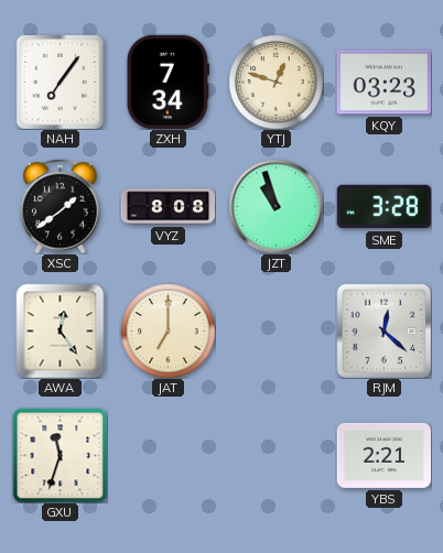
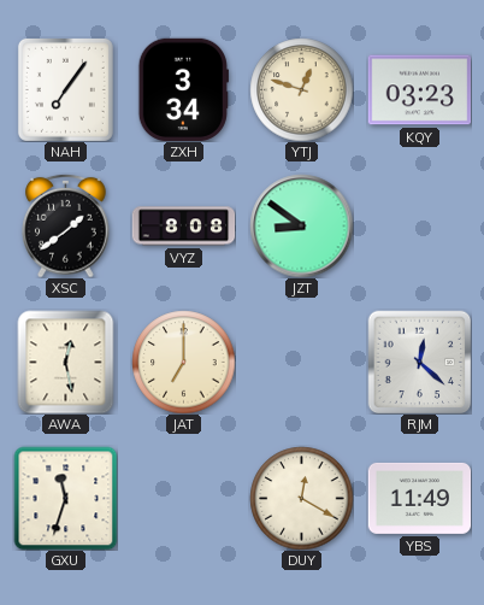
ZXH: 7:34 -> 3:34
JZT: 10:57 -> 8:51
SME: 3:28 -> none
AWA: 12:24 -> 12:28
DUY: none -> 12:20
YBS: 2:21 -> 11:49
